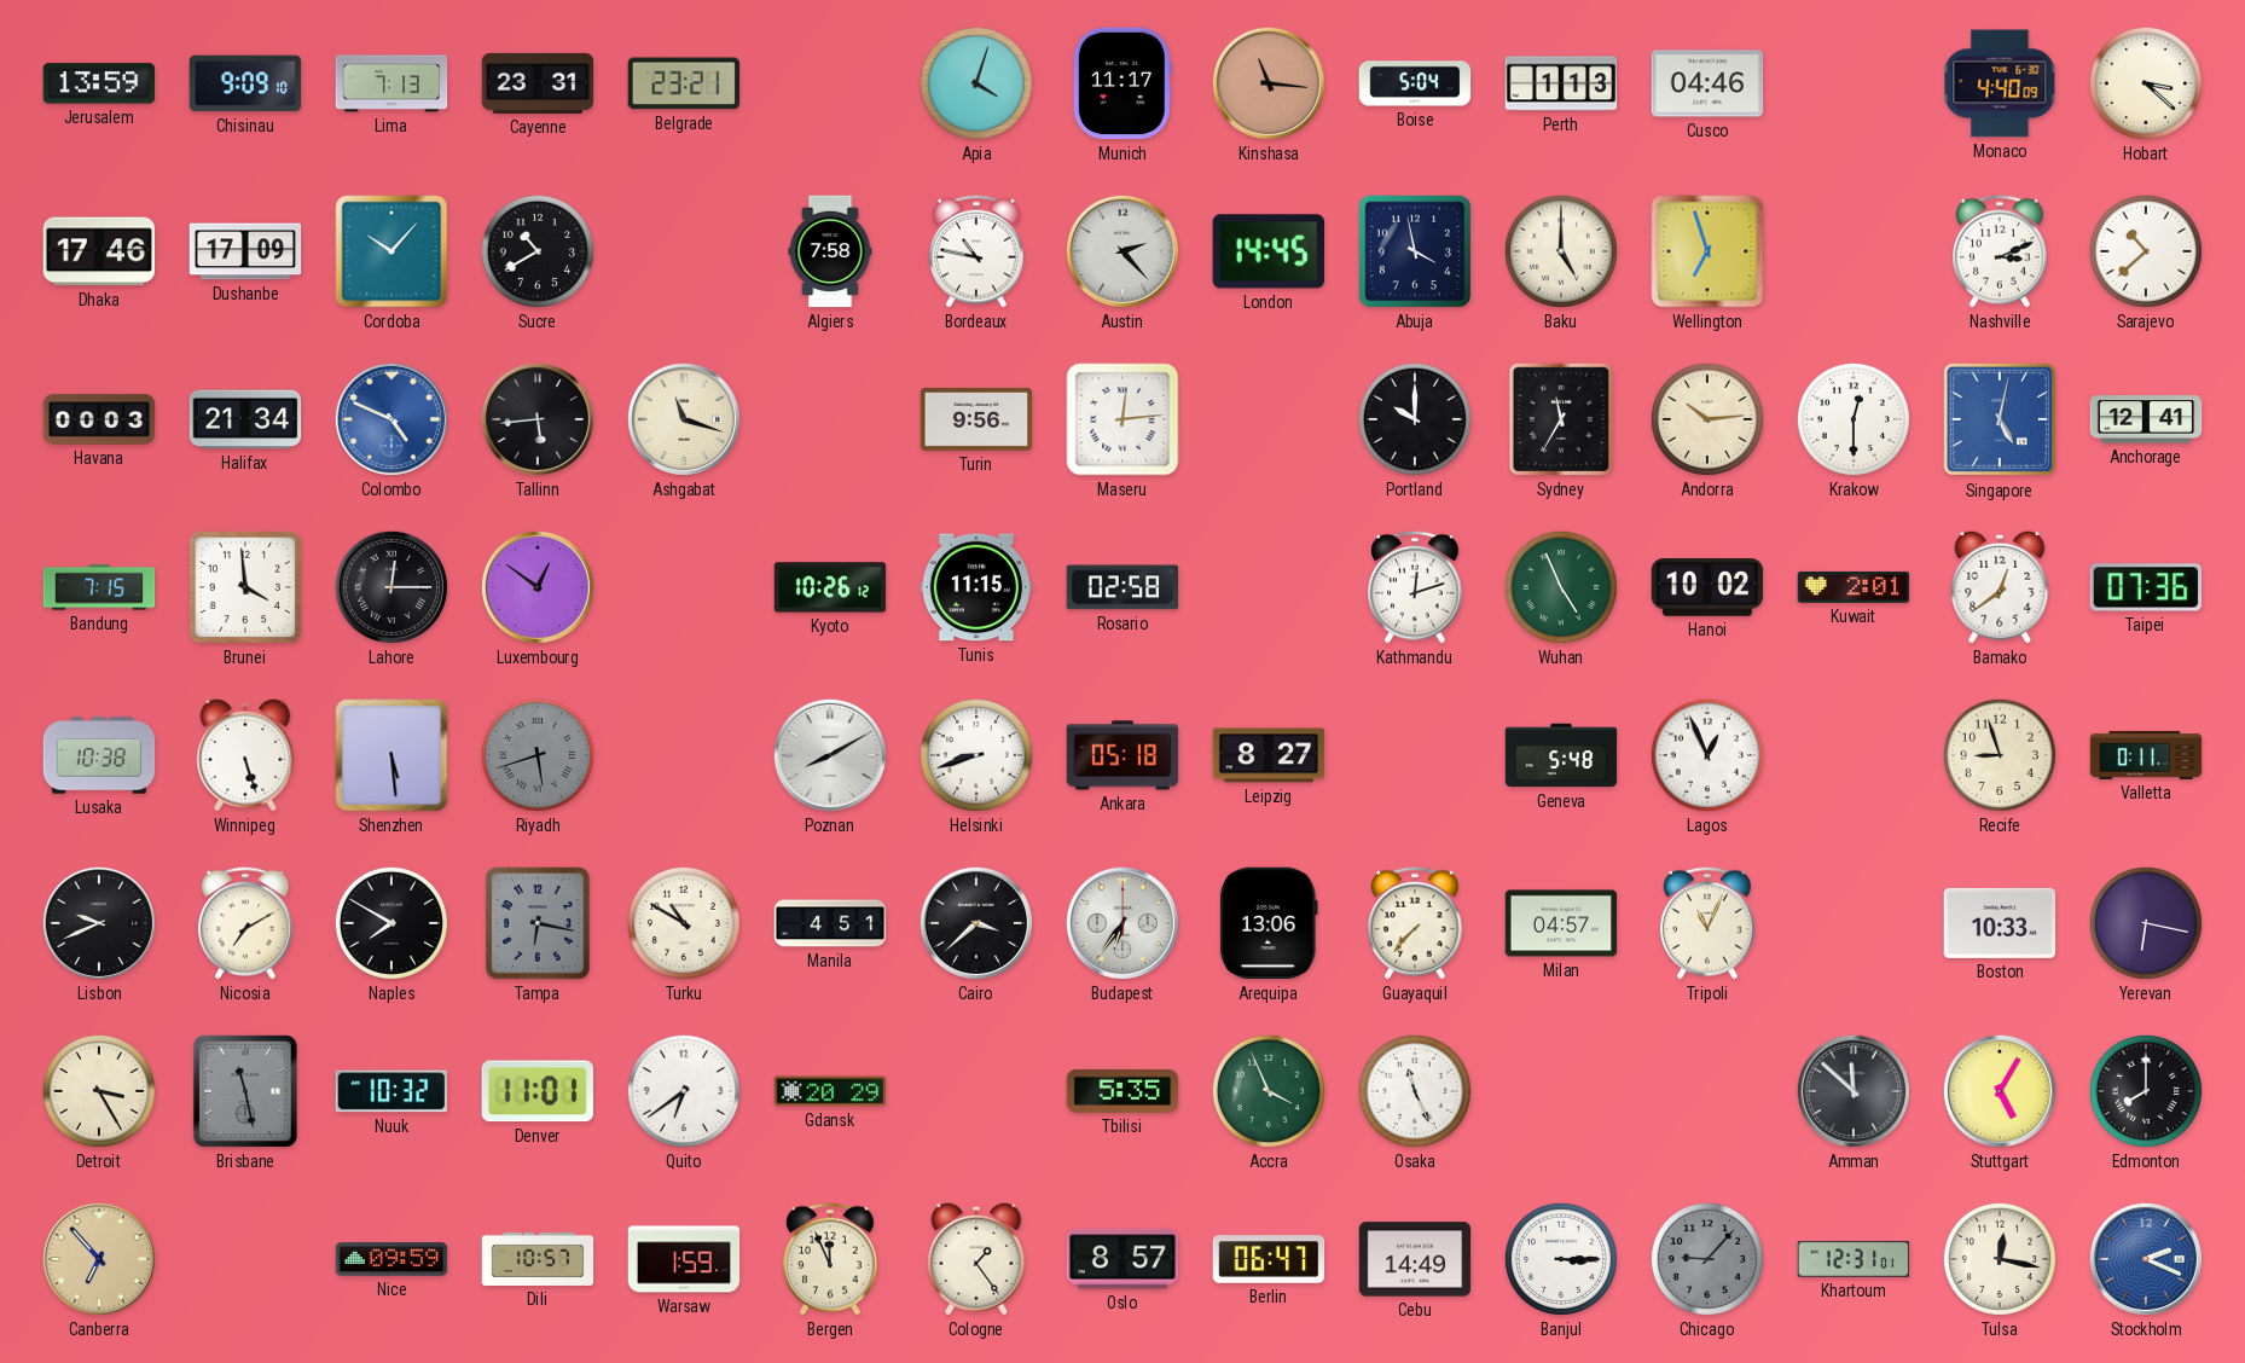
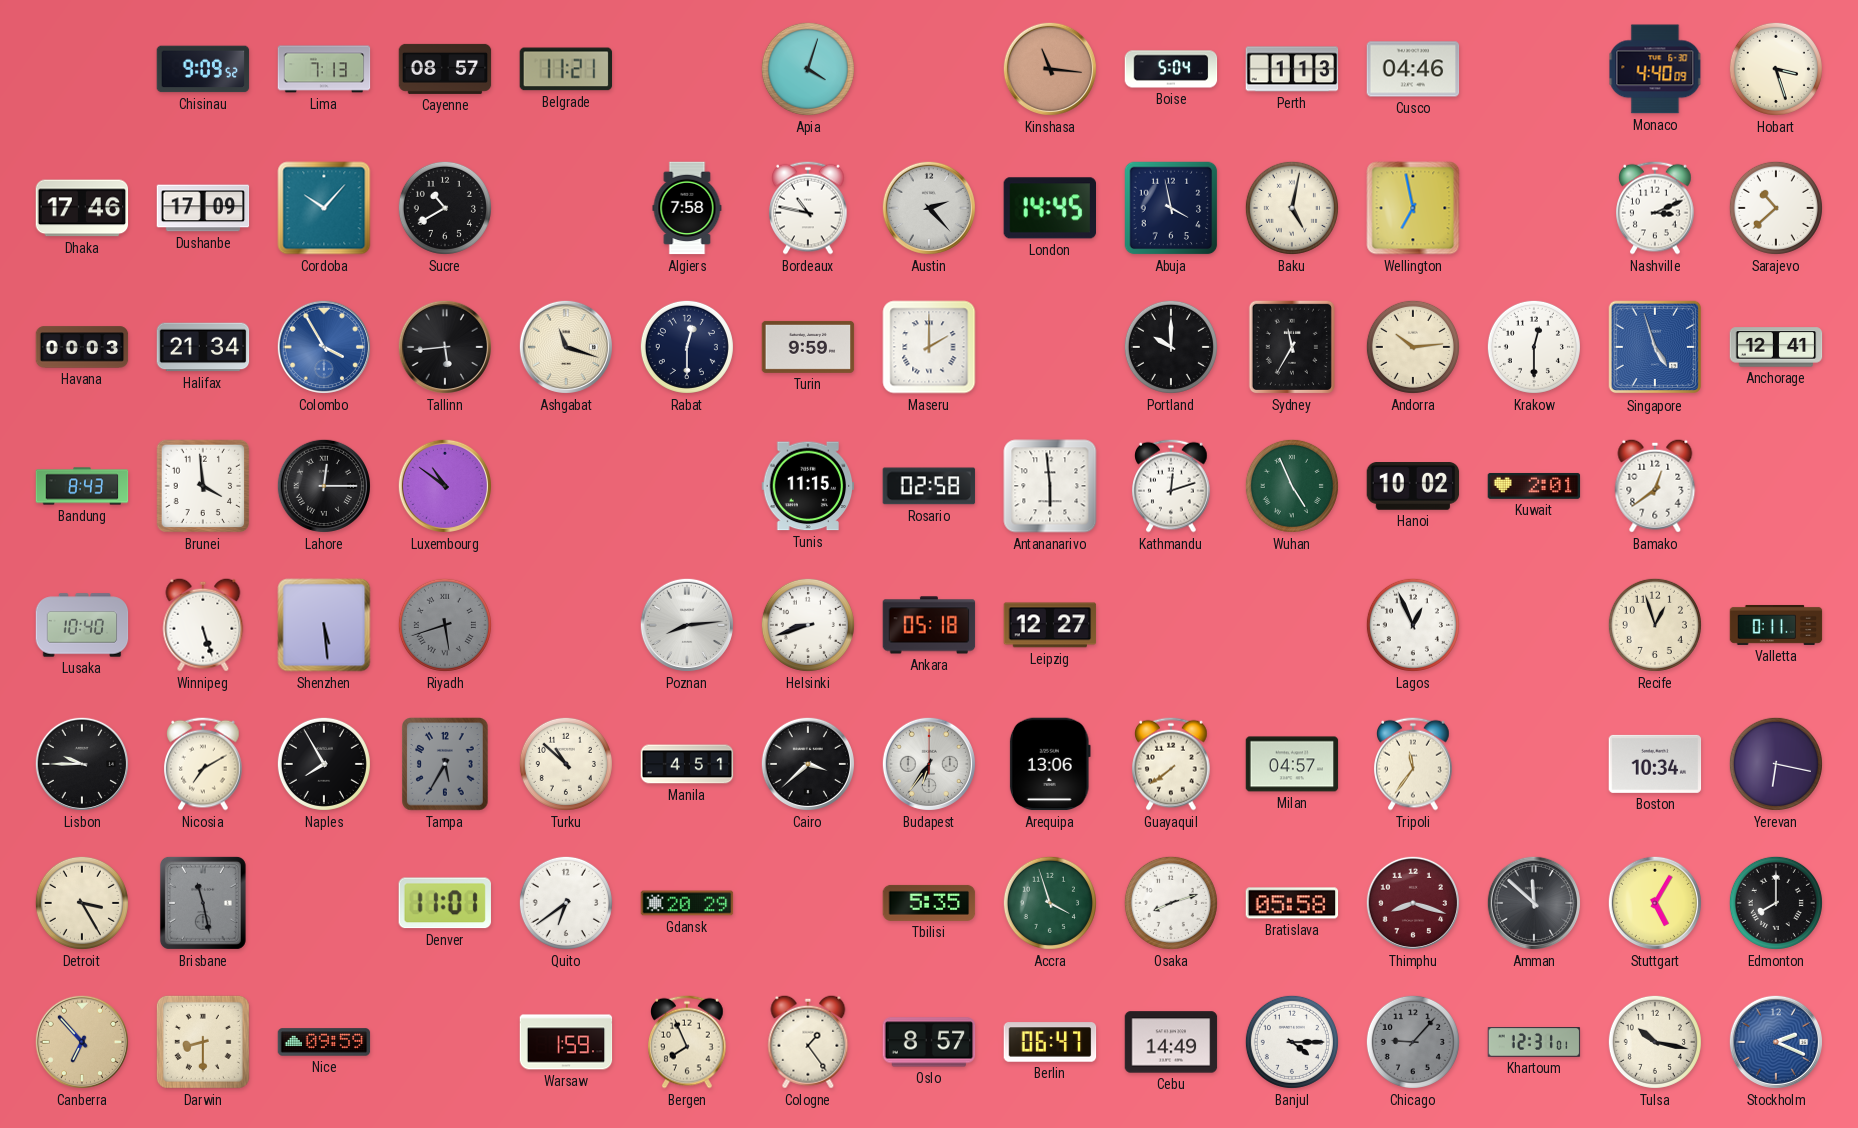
Jerusalem: 13:59 -> none
Chisinau: 9:09:10 -> 9:09:52
Cayenne: 23:31 -> 08:57
Belgrade: 23:21 -> 11:21
Munich: 11:17 -> none
Hobart: 3:22 -> 3:27
Baku: 5:00 -> 5:02
Wellington: 6:57 -> 6:58
Colombo: 4:49 -> 3:55
Rabat: none -> 12:30
Turin: 9:56 -> 9:59
Maseru: 12:14 -> 2:00
Singapore: 5:02 -> 4:57
Bandung: 7:15 -> 8:43
Luxembourg: 12:51 -> 10:51
Kyoto: 10:26 -> none
Antananarivo: none -> 5:59
Taipei: 07:36 -> none
Lusaka: 10:38 -> 10:40
Poznan: 8:10 -> 8:14
Leipzig: 8:27 -> 12:27
Geneva: 5:48 -> none
Recife: 8:57 -> 12:57
Lisbon: 9:41 -> 9:45
Naples: 7:50 -> 7:55
Tampa: 6:17 -> 5:35
Turku: 10:50 -> 10:52
Guayaquil: 7:37 -> 7:39
Tripoli: 11:04 -> 11:36
Boston: 10:33 -> 10:34
Nuuk: 10:32 -> none
Accra: 3:56 -> 3:57
Osaka: 11:26 -> 8:12
Bratislava: none -> 05:58
Thimphu: none -> 8:18
Darwin: none -> 8:30
Dili: 10:57 -> none
Bergen: 11:56 -> 7:56
Banjul: 3:15 -> 4:15
Tulsa: 12:17 -> 10:17
